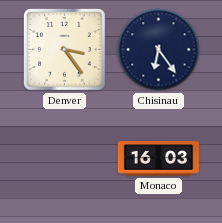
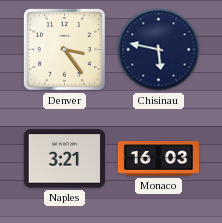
Chisinau: 6:24 -> 5:47
Naples: none -> 3:21
